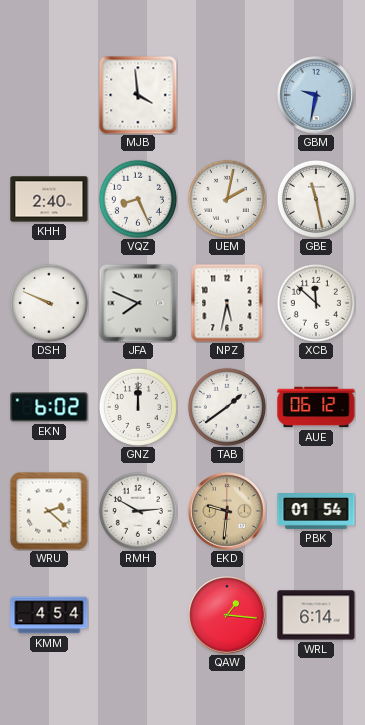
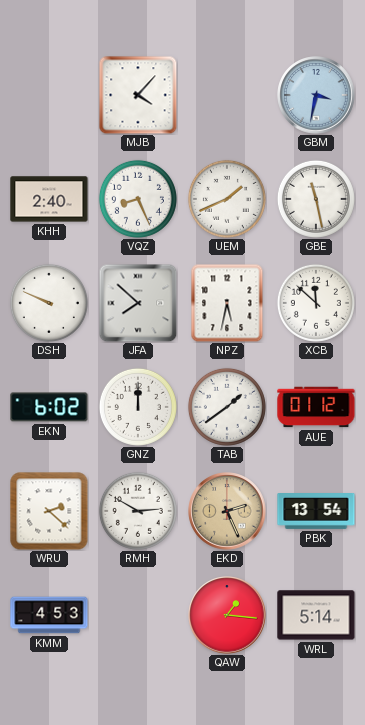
MJB: 3:59 -> 4:07
GBM: 9:32 -> 3:32
UEM: 2:02 -> 1:41
JFA: 7:49 -> 7:52
AUE: 06:12 -> 01:12
EKD: 9:31 -> 2:26
PBK: 01:54 -> 13:54
KMM: 4:54 -> 4:53
WRL: 6:14 -> 5:14
